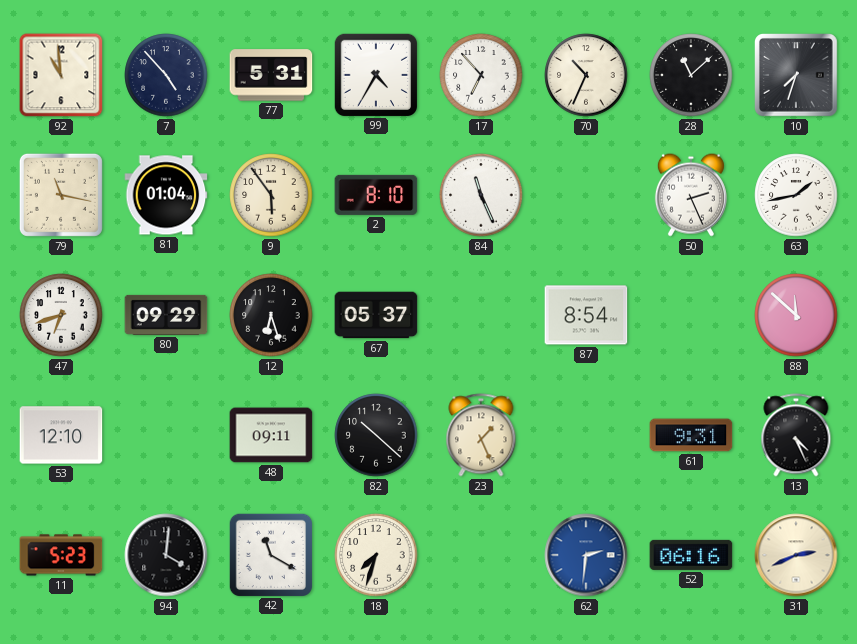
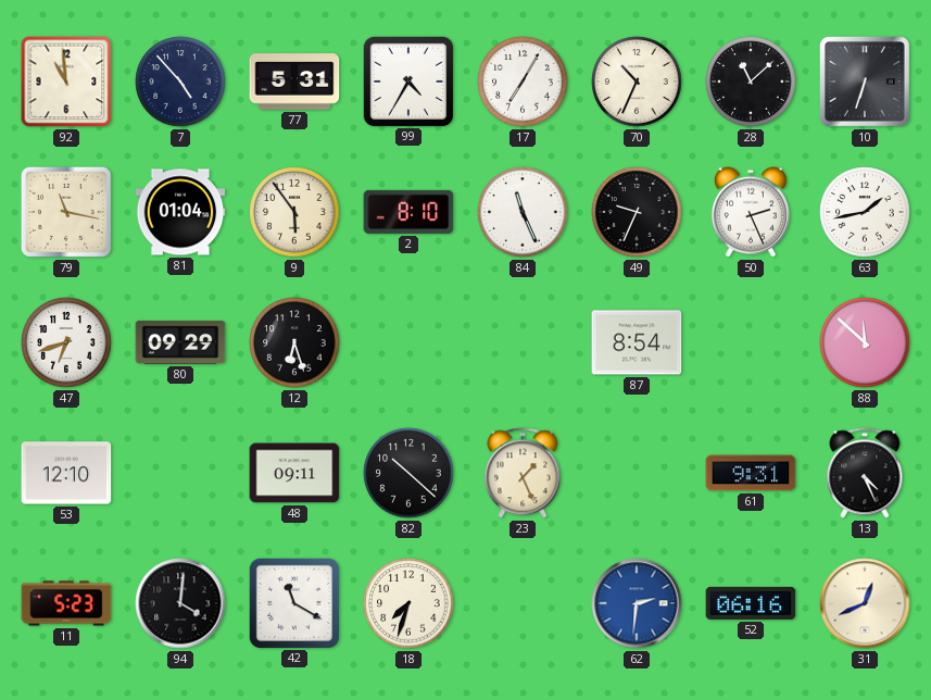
17: 6:53 -> 7:05
10: 7:33 -> 6:33
49: none -> 9:34
67: 05:37 -> none
31: 2:41 -> 12:41
